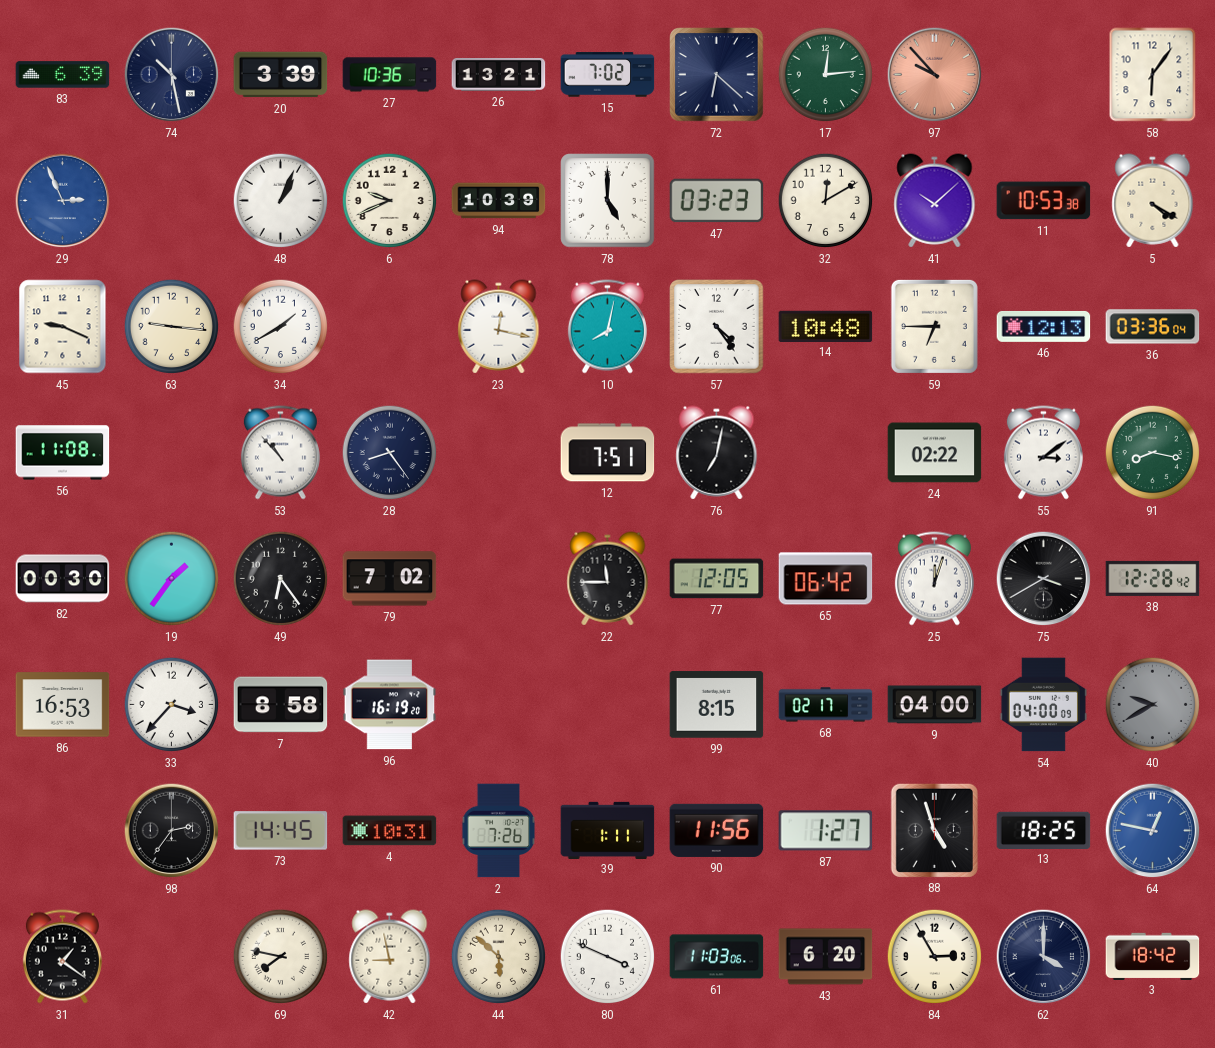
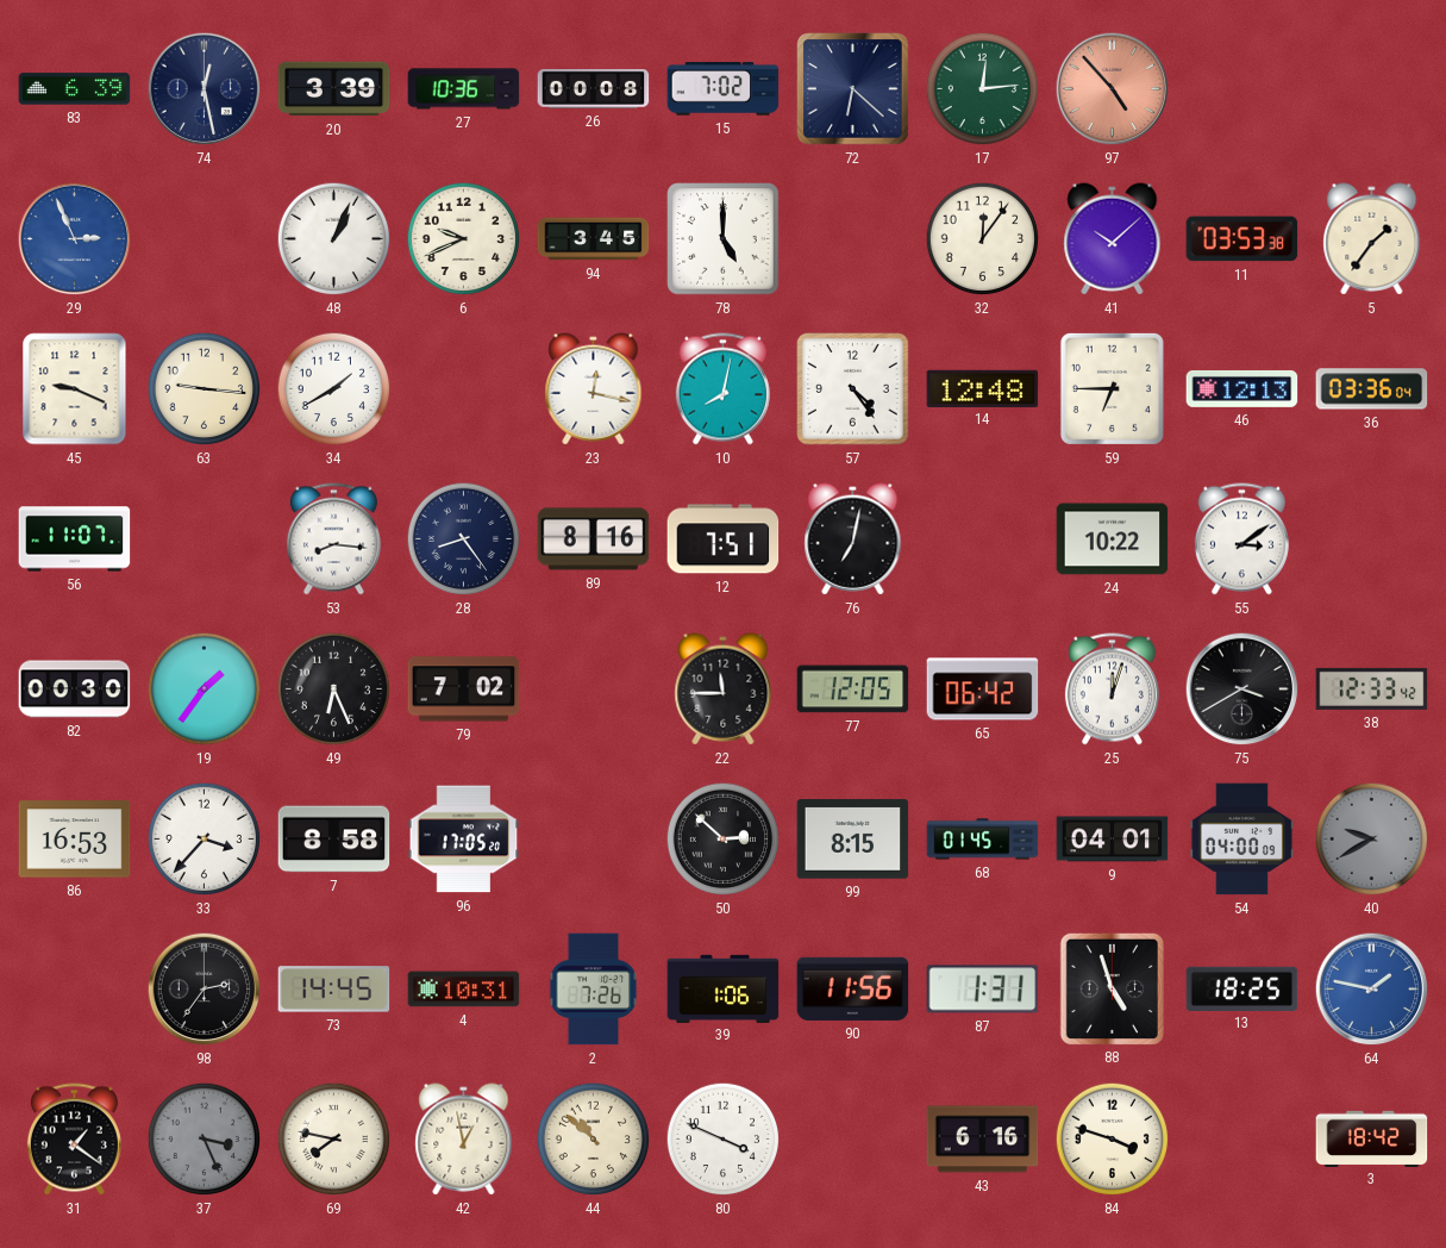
74: 10:28 -> 12:28
26: 13:21 -> 00:08
97: 9:53 -> 4:53
58: 6:06 -> none
94: 10:39 -> 3:45
47: 03:23 -> none
32: 12:10 -> 12:06
11: 10:53 -> 03:53
5: 4:20 -> 1:36
14: 10:48 -> 12:48
56: 11:08 -> 11:07
53: 10:53 -> 8:16
89: none -> 8:16
24: 02:22 -> 10:22
91: 8:17 -> none
49: 6:24 -> 6:26
38: 12:28 -> 12:33
96: 16:19 -> 17:05
50: none -> 2:52
68: 02:17 -> 01:45
9: 04:00 -> 04:01
39: 1:11 -> 1:06
87: 1:27 -> 1:31
64: 12:47 -> 1:47
37: none -> 3:26
42: 8:58 -> 12:58
44: 5:52 -> 10:52
61: 11:03 -> none
43: 6:20 -> 6:16
84: 2:55 -> 3:48
62: 4:00 -> none
